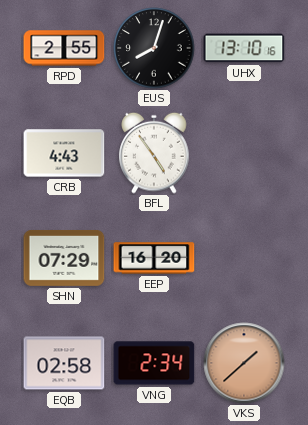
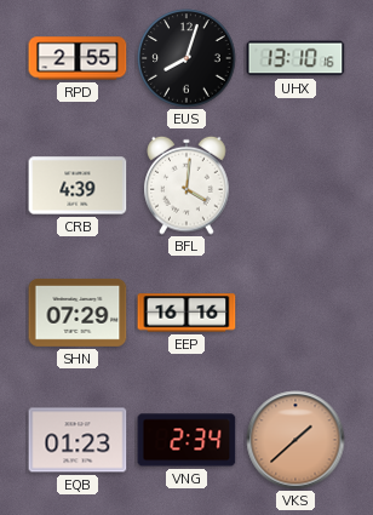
CRB: 4:43 -> 4:39
BFL: 4:54 -> 4:01
EEP: 16:20 -> 16:16
EQB: 02:58 -> 01:23
